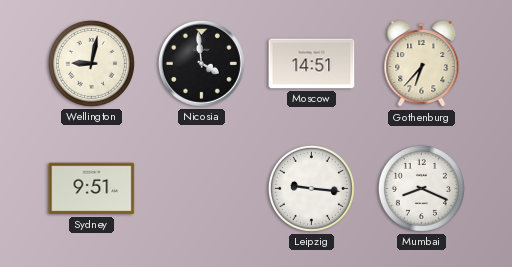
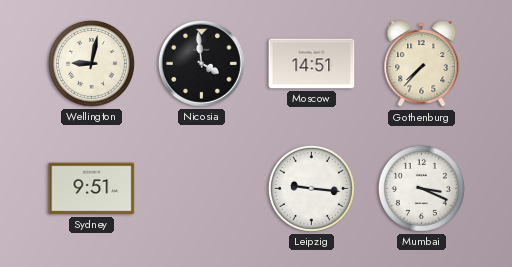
Gothenburg: 6:37 -> 7:37
Mumbai: 8:19 -> 3:19
